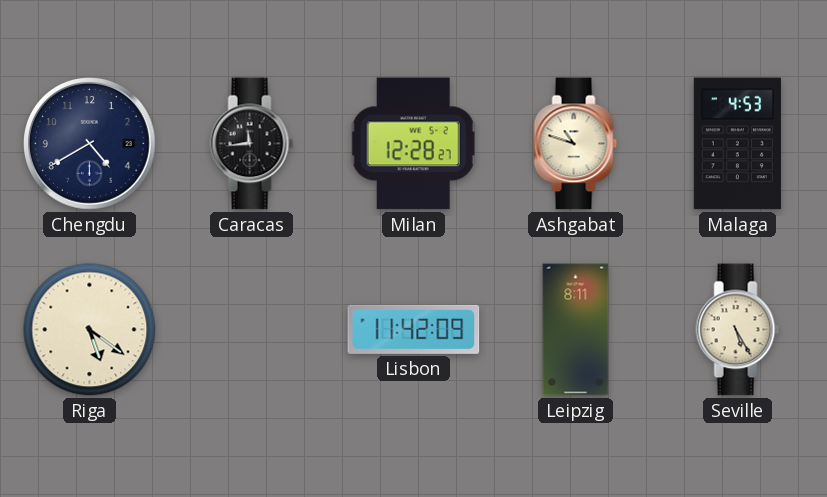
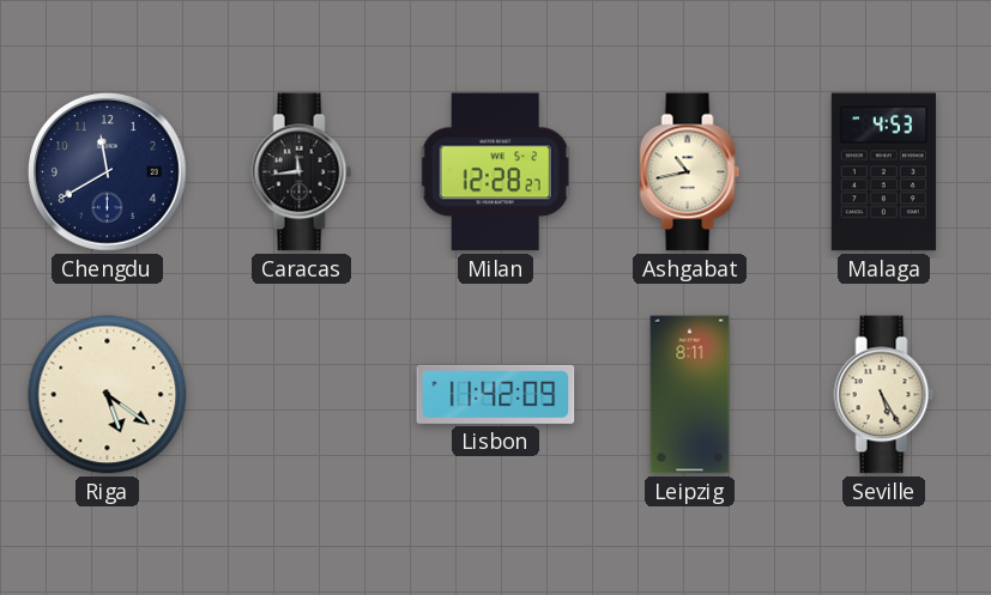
Chengdu: 4:40 -> 11:40
Ashgabat: 10:48 -> 10:43
